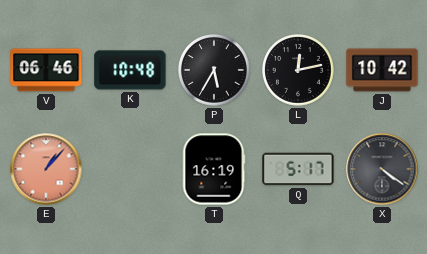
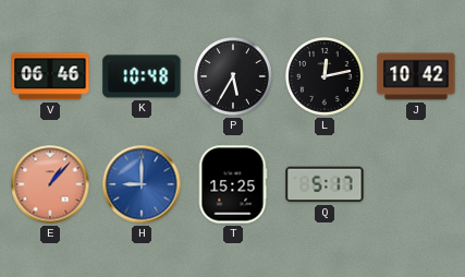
H: none -> 9:00
T: 16:19 -> 15:25
X: 4:21 -> none
